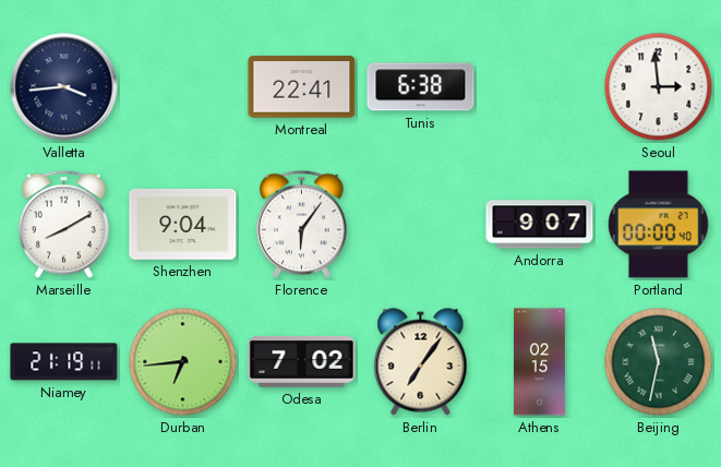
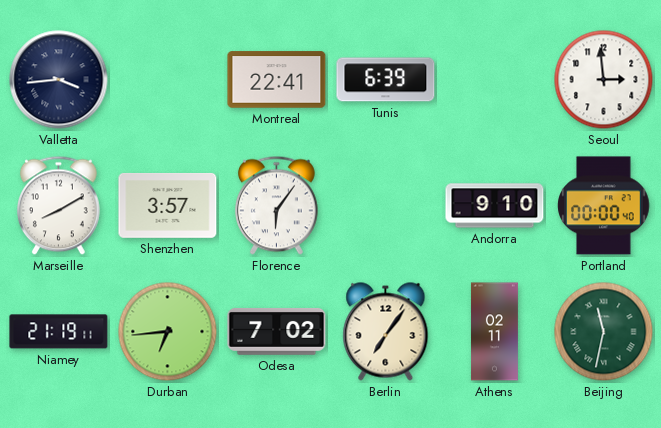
Tunis: 6:38 -> 6:39
Shenzhen: 9:04 -> 3:57
Andorra: 9:07 -> 9:10
Athens: 02:15 -> 02:11
